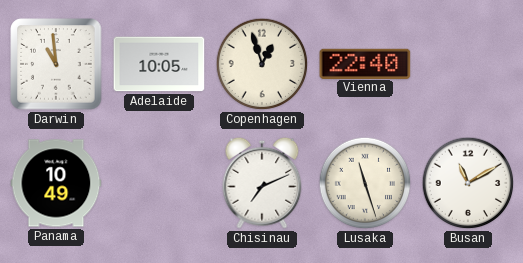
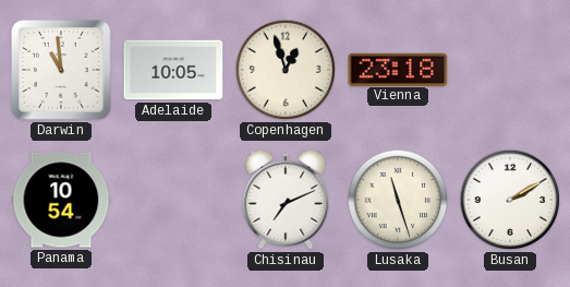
Vienna: 22:40 -> 23:18
Panama: 10:49 -> 10:54
Busan: 11:10 -> 2:10
